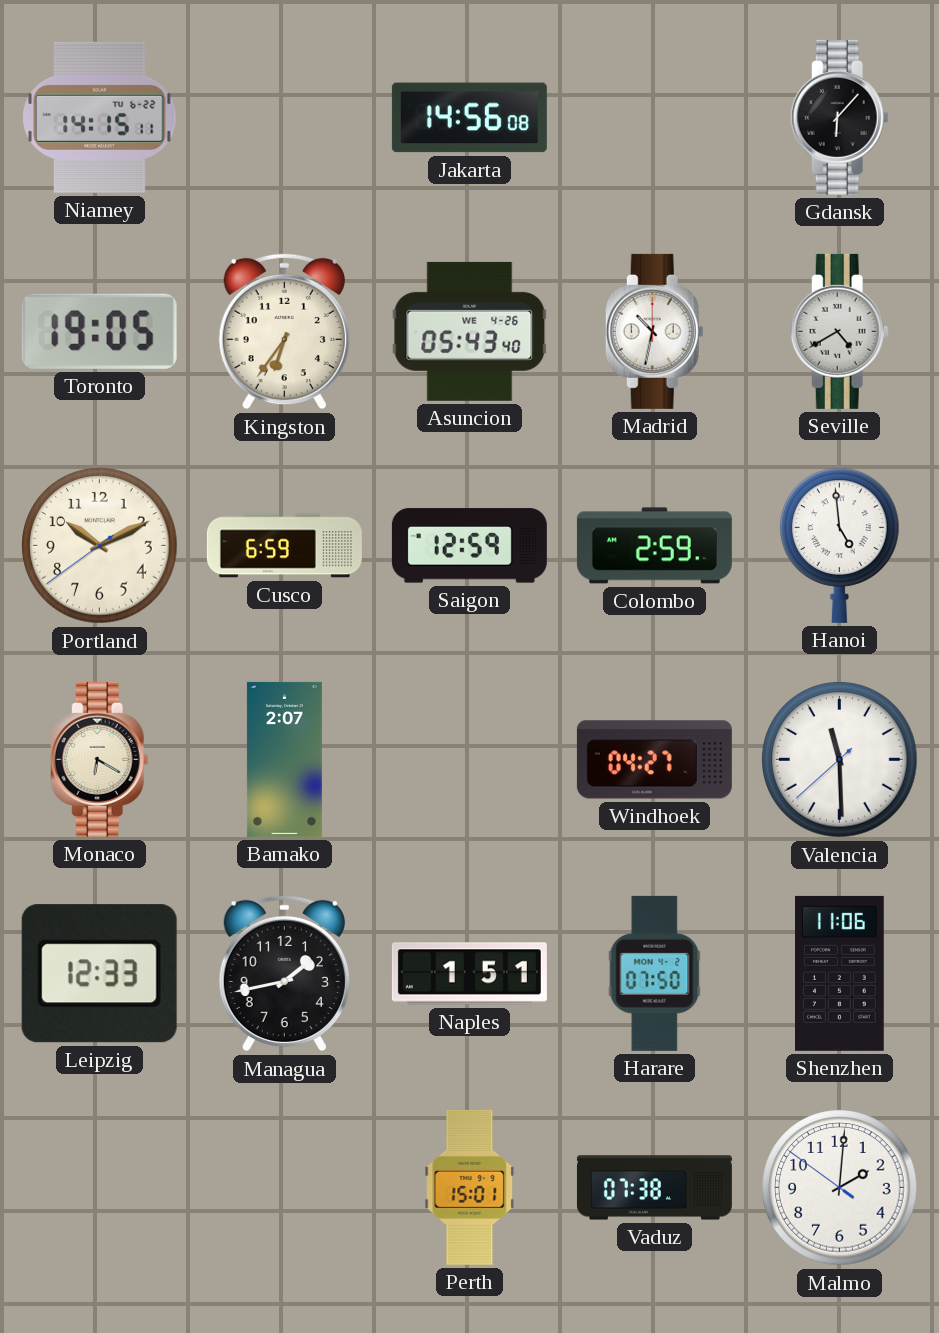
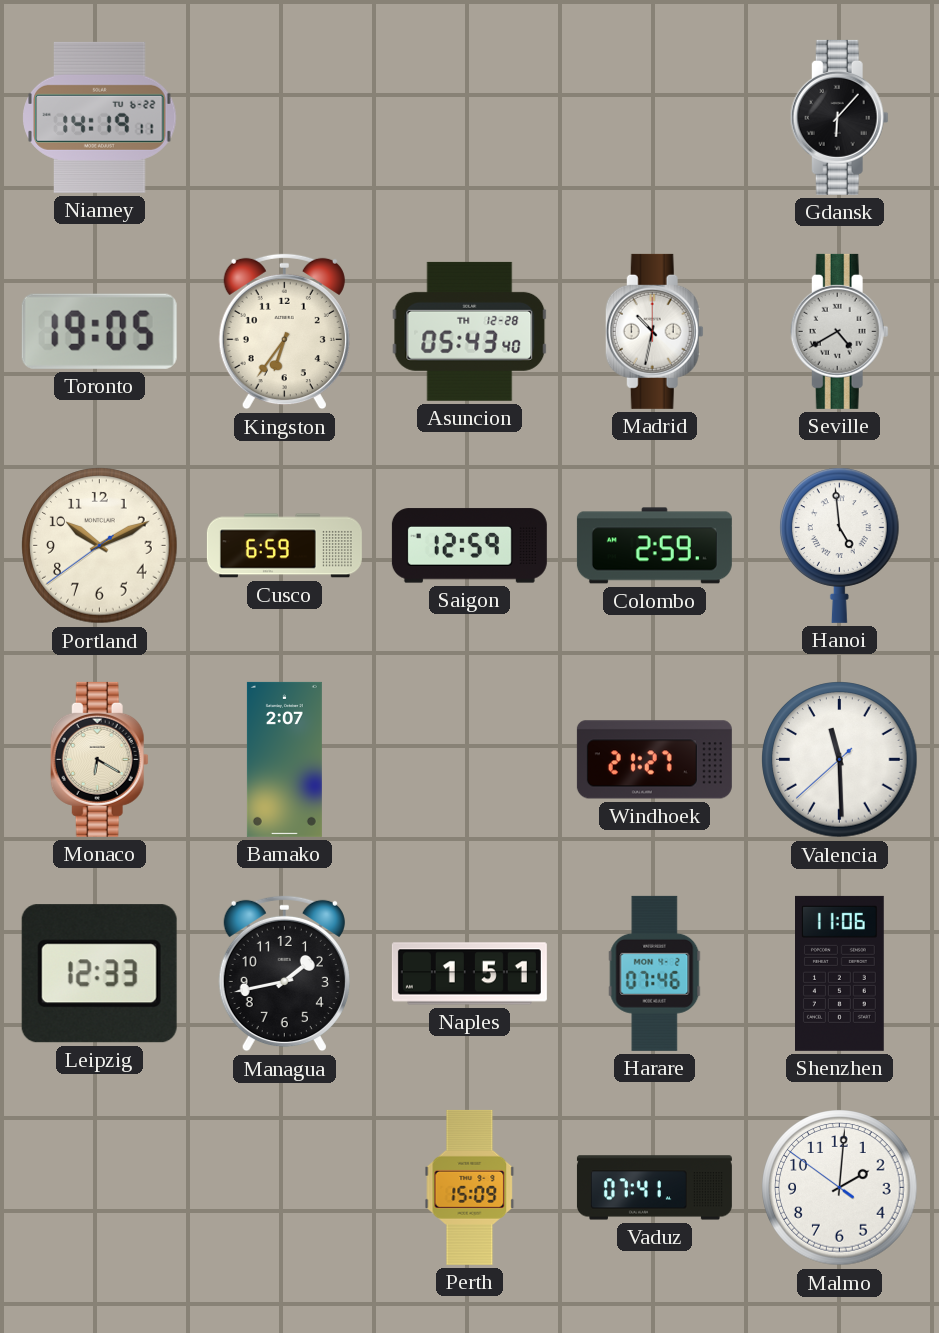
Niamey: 14:15 -> 14:19
Jakarta: 14:56 -> none
Asuncion date: WE 4-26 -> TH 12-28
Windhoek: 04:27 -> 21:27
Harare: 07:50 -> 07:46
Perth: 15:01 -> 15:09
Vaduz: 07:38 -> 07:41
